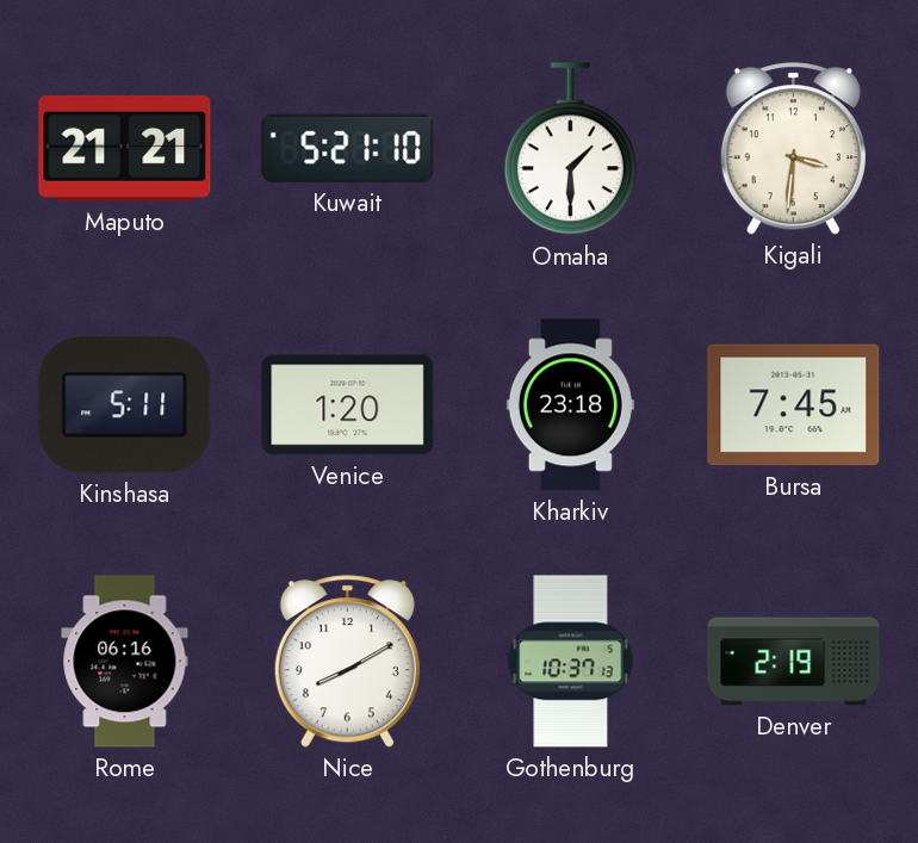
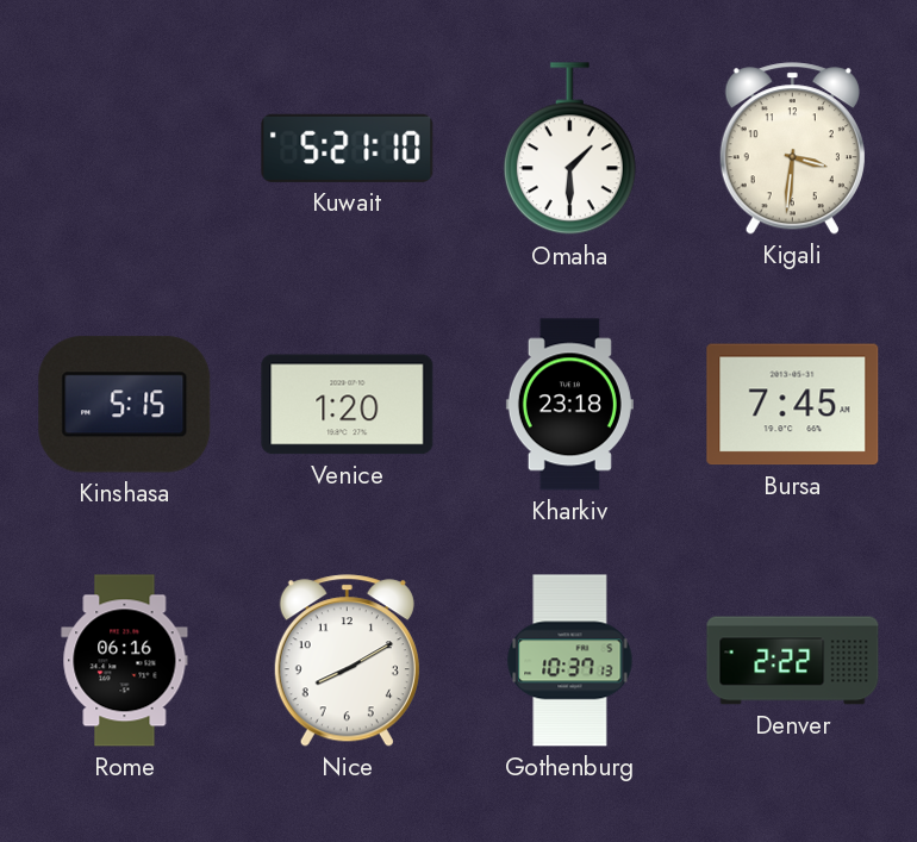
Maputo: 21:21 -> none
Kinshasa: 5:11 -> 5:15
Denver: 2:19 -> 2:22
